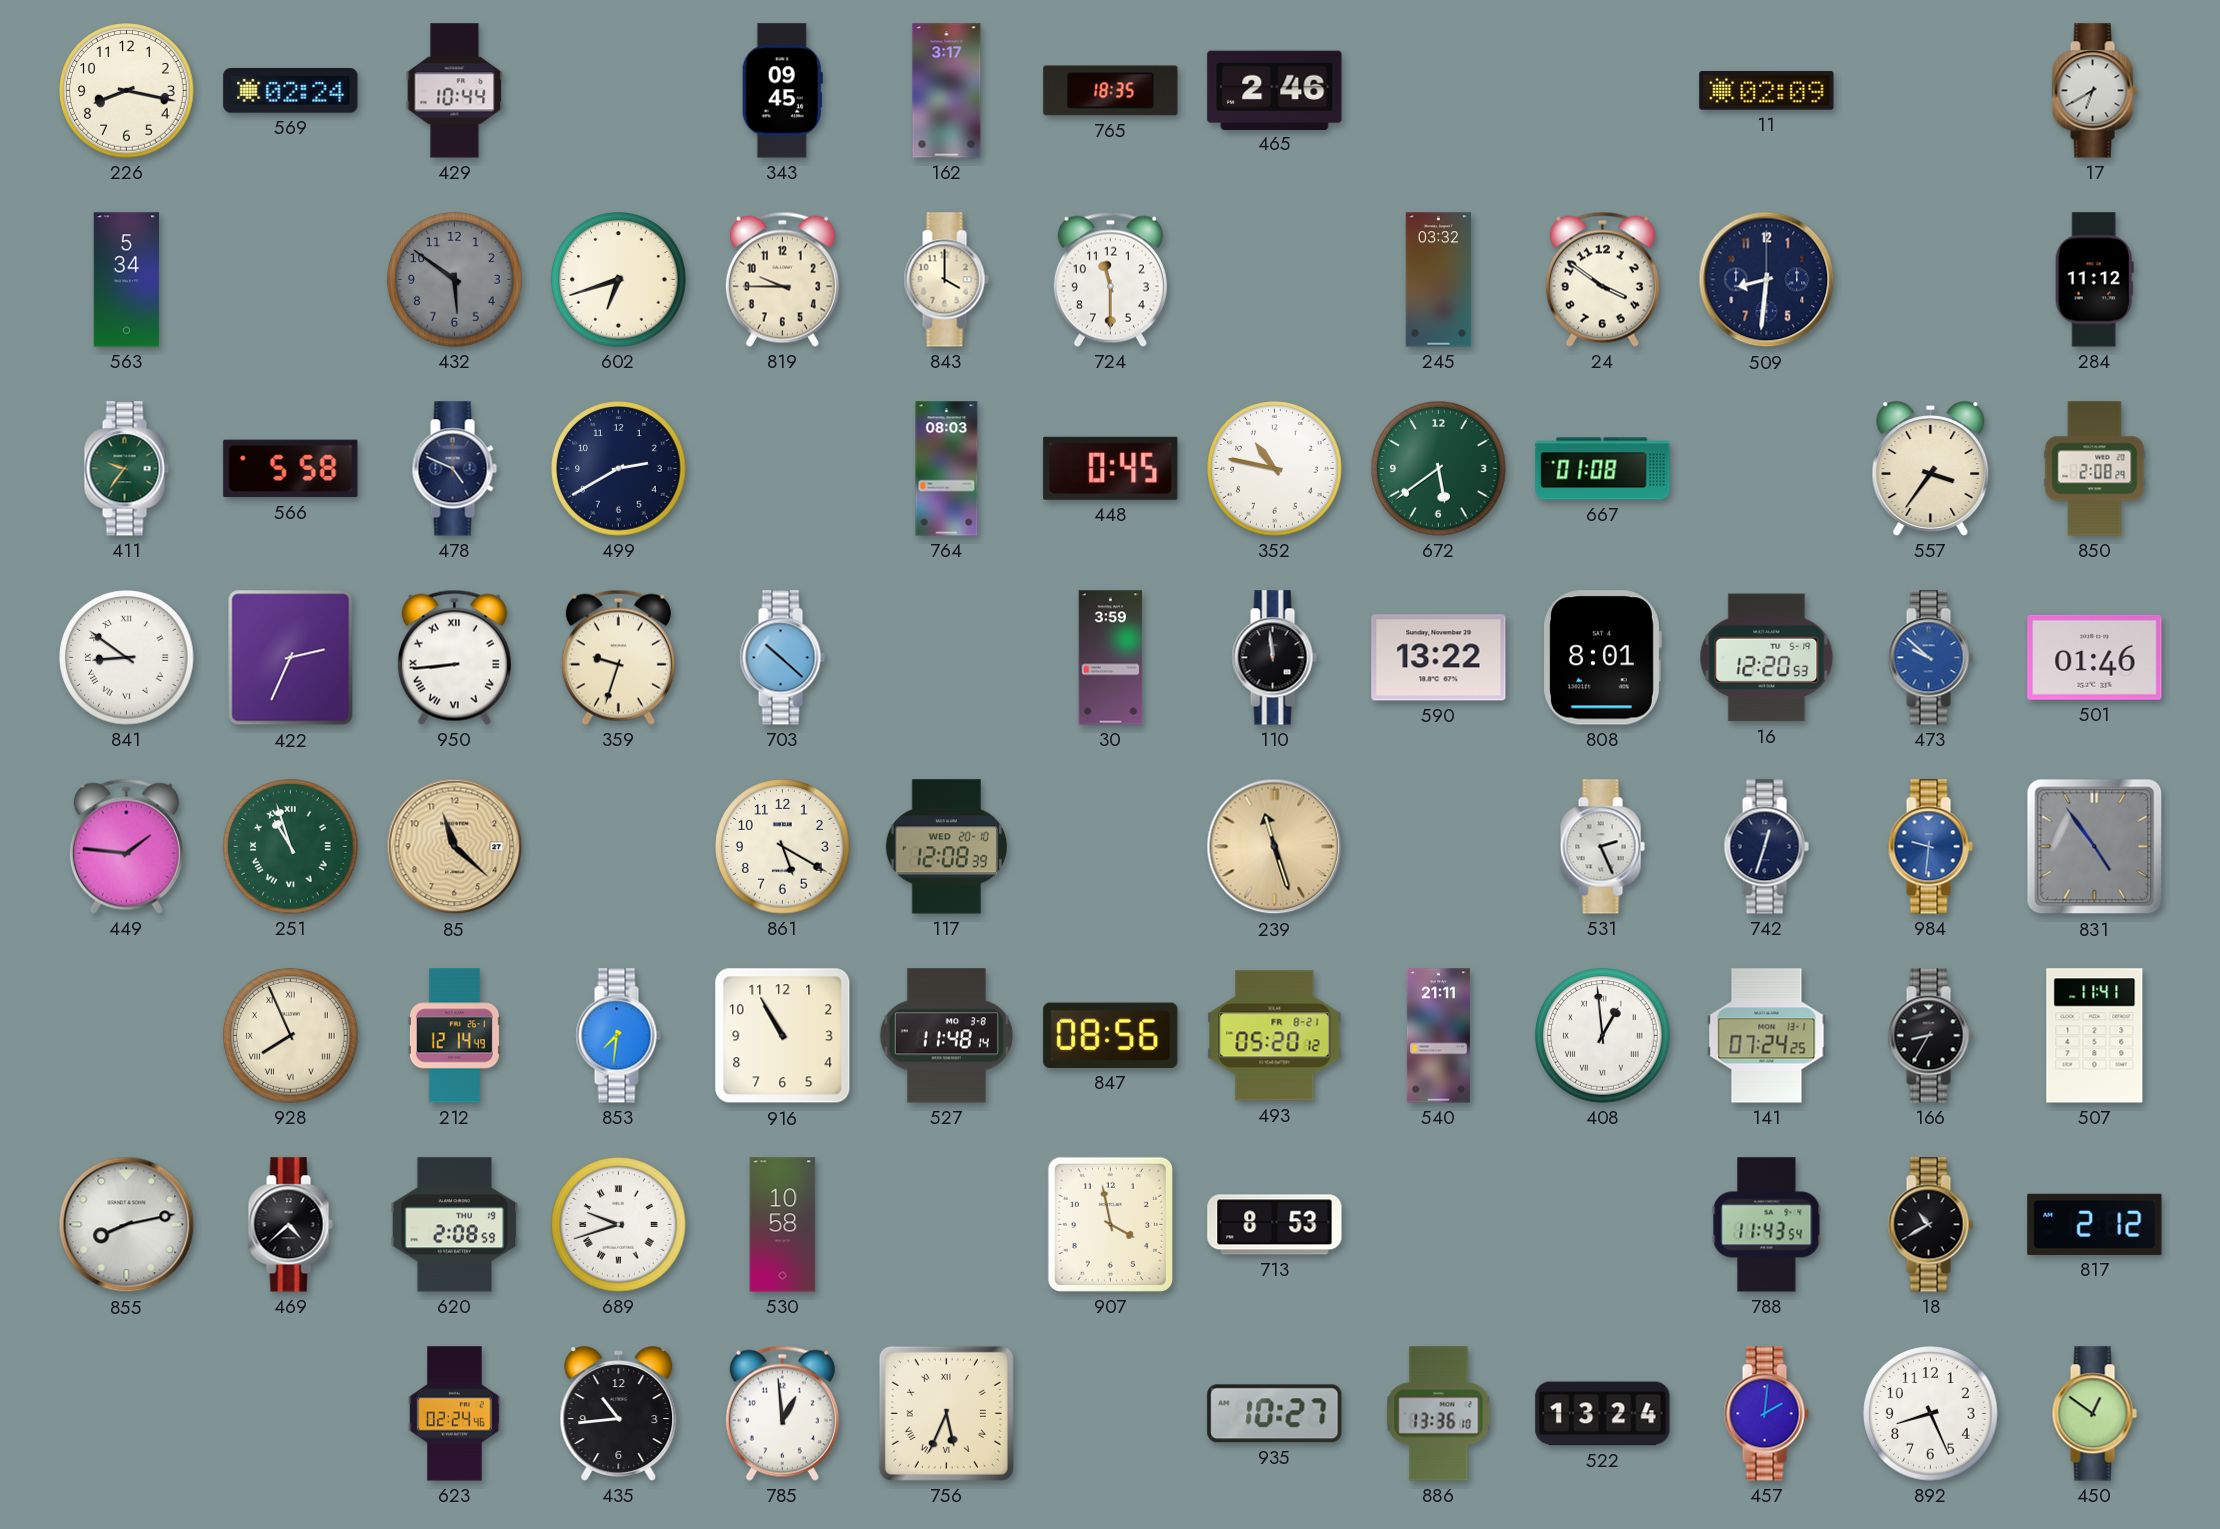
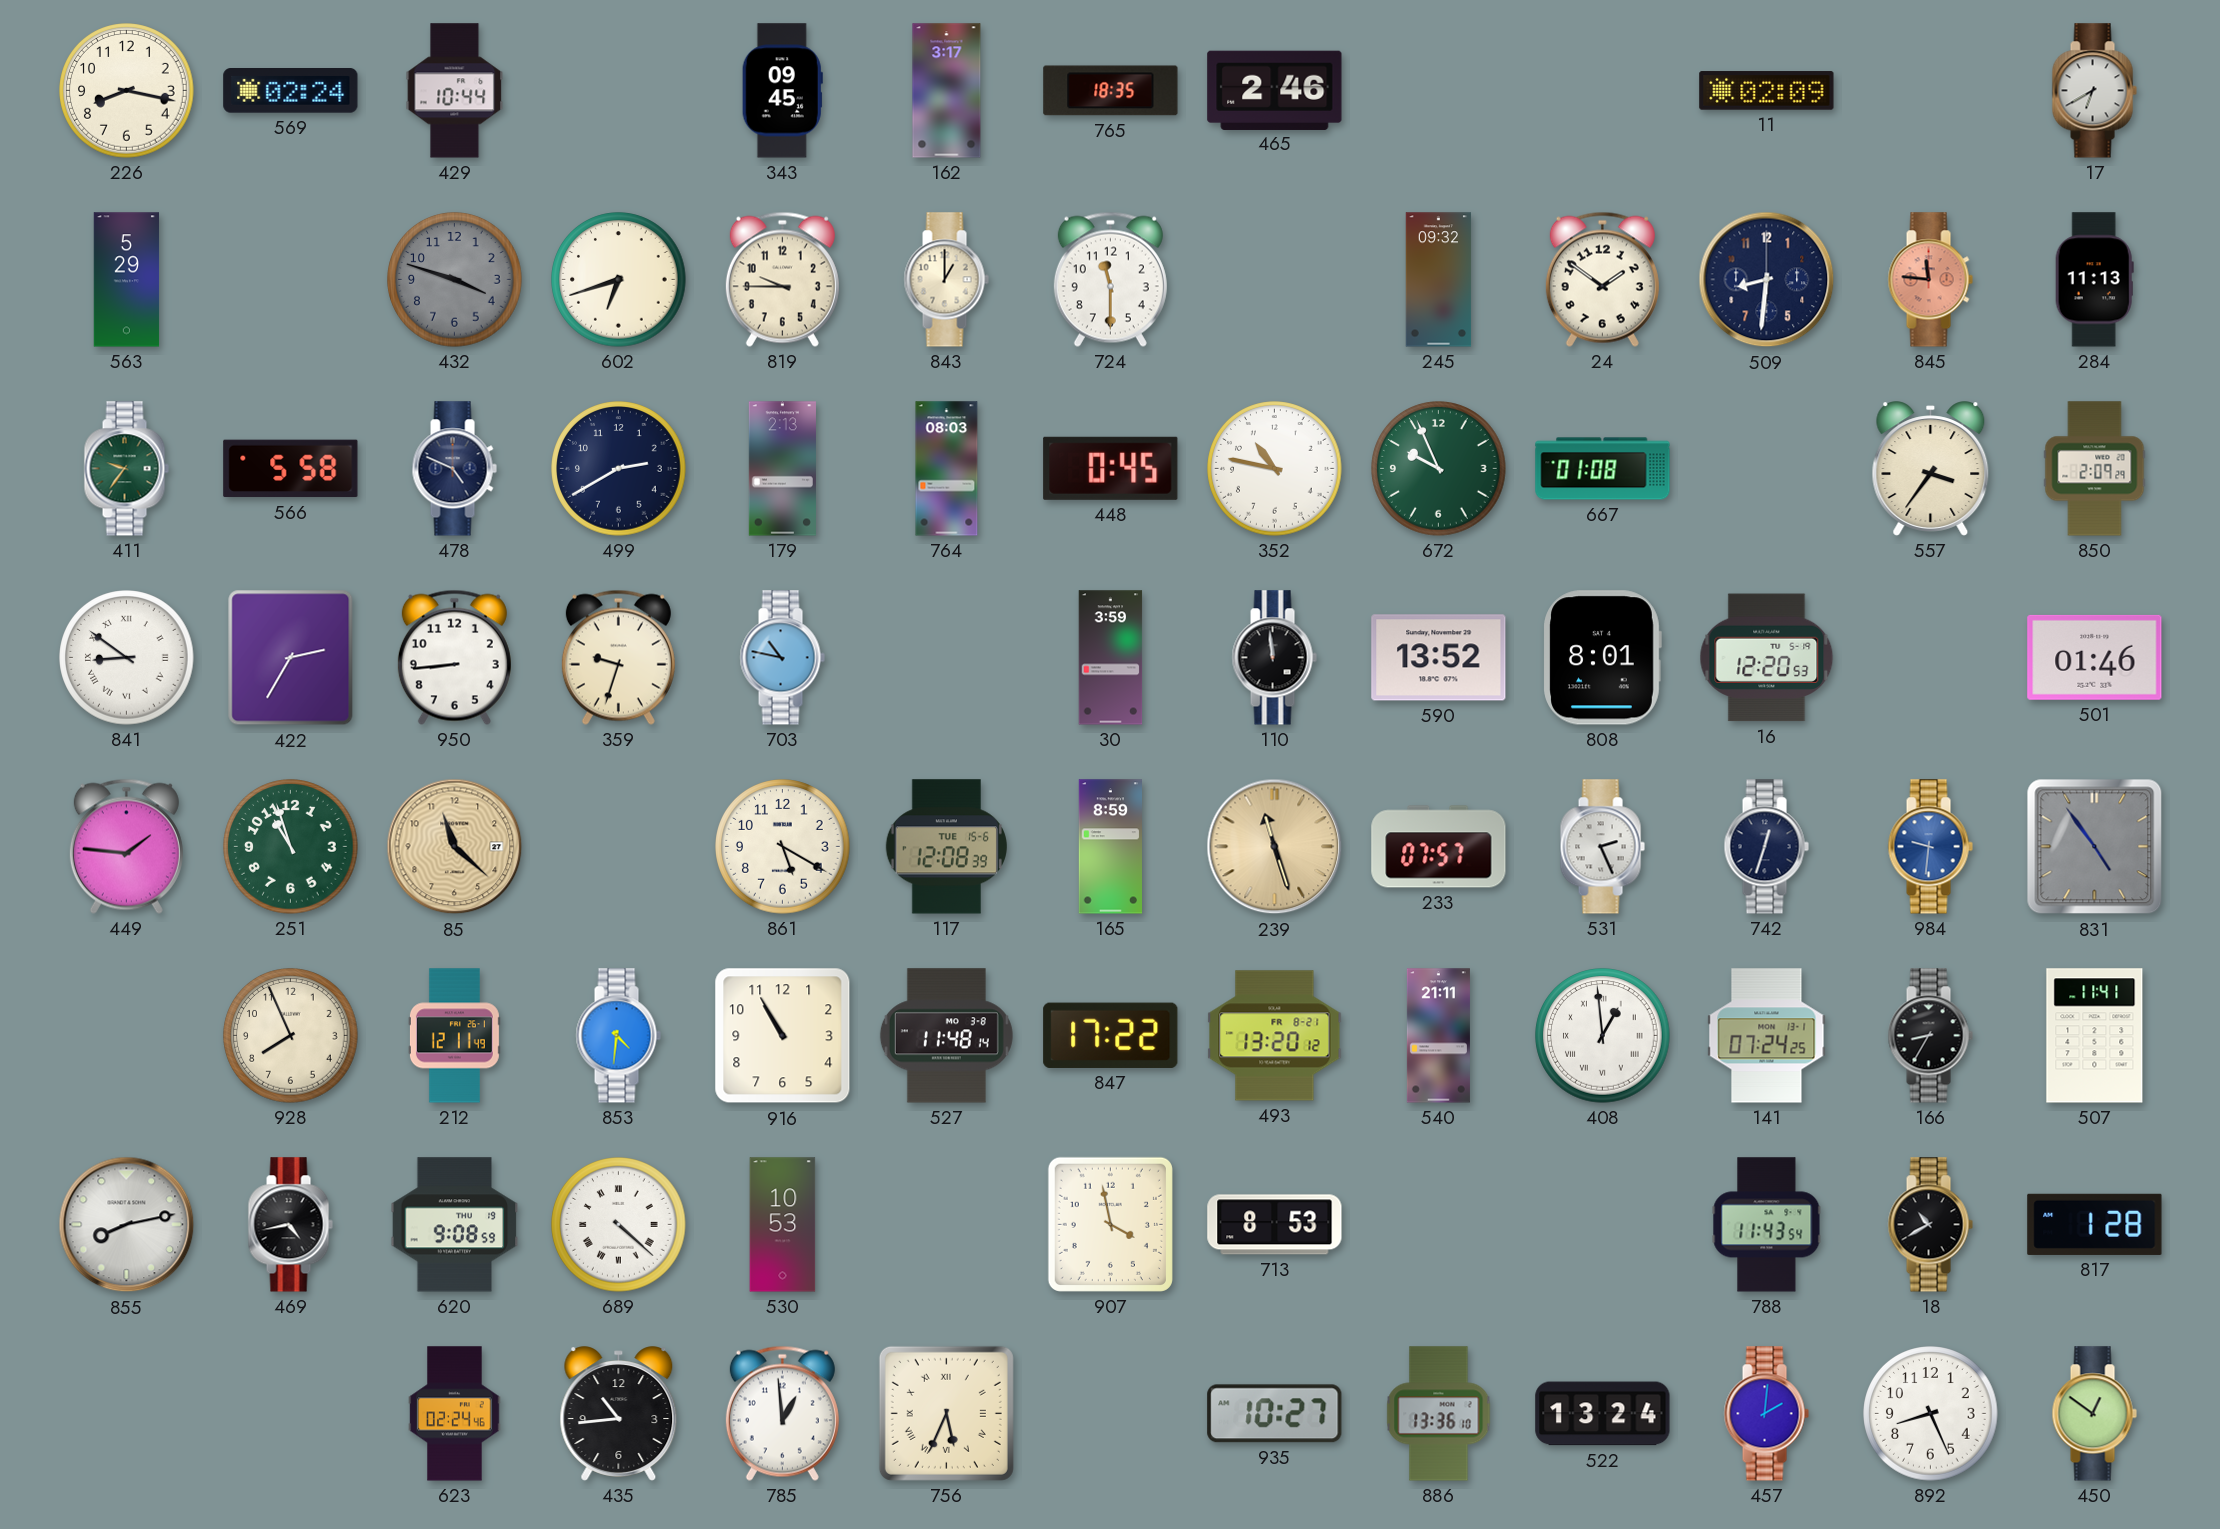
563: 5:34 -> 5:29
432: 5:51 -> 3:48
843: 4:00 -> 1:00
245: 03:32 -> 09:32
24: 3:51 -> 1:51
845: none -> 11:46
284: 11:12 -> 11:13
179: none -> 2:13
672: 5:39 -> 9:56
850: 2:08 -> 2:09
422: 2:34 -> 2:35
950 numerals: Roman -> Arabic
703: 10:22 -> 10:47
590: 13:22 -> 13:52
473: 9:52 -> none
251 numerals: Roman -> Arabic
117 date: WED 20-10 -> TUE 15-6
165: none -> 8:59
233: none -> 07:57
928 numerals: Roman -> Arabic
212: 12:14 -> 12:11
853: 7:31 -> 4:31
847: 08:56 -> 17:22
493: 05:20 -> 13:20
469: 4:38 -> 4:43
620: 2:08 -> 9:08
689: 9:42 -> 4:22
530: 10:58 -> 10:53
817: 2:12 -> 1:28
